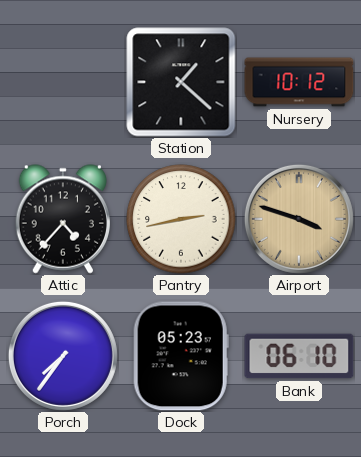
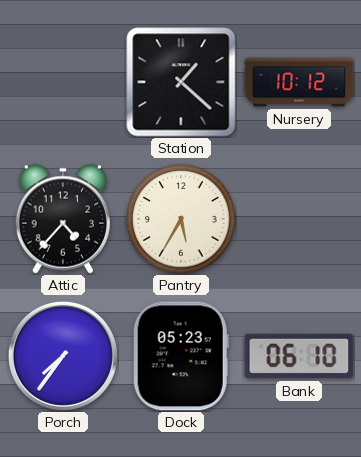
Pantry: 2:43 -> 5:35
Airport: 3:48 -> none
